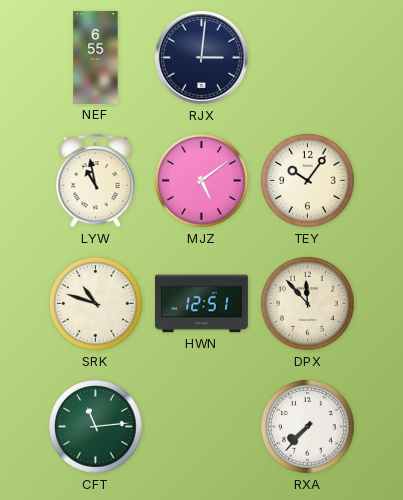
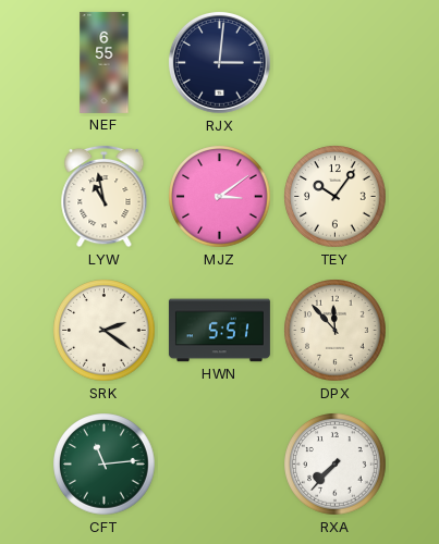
MJZ: 5:09 -> 3:09
SRK: 10:48 -> 2:21
HWN: 12:51 -> 5:51
